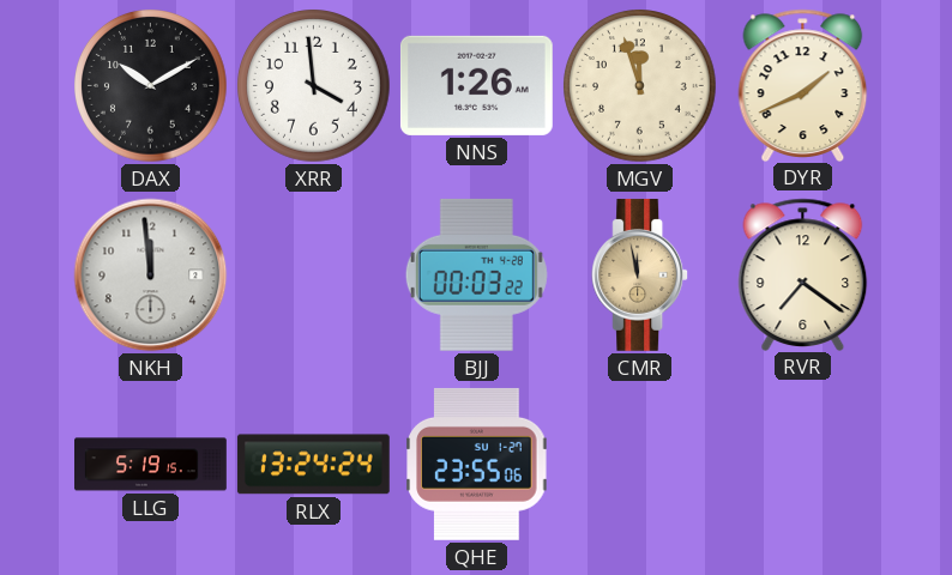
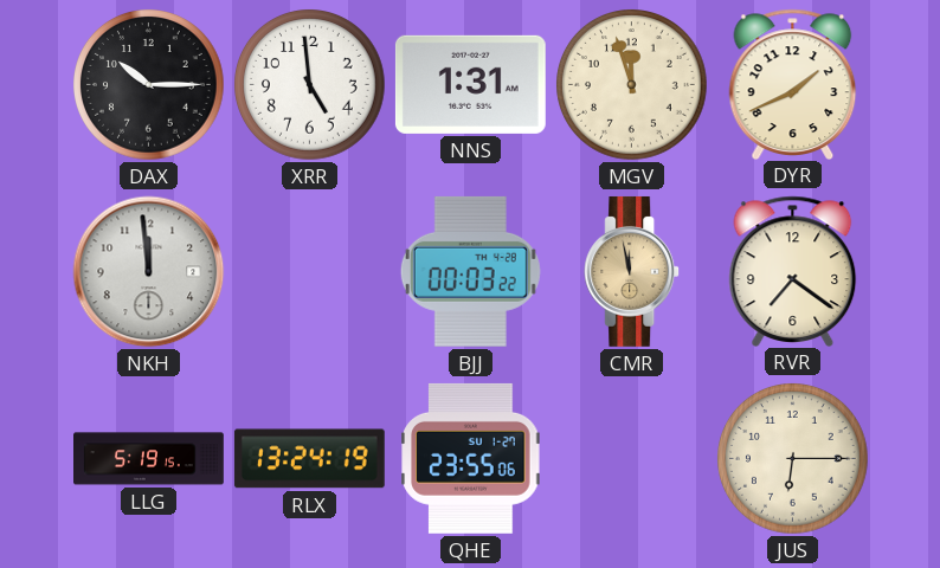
DAX: 10:10 -> 10:15
XRR: 3:59 -> 4:59
NNS: 1:26 -> 1:31
RLX: 13:24:24 -> 13:24:19
JUS: none -> 6:15
